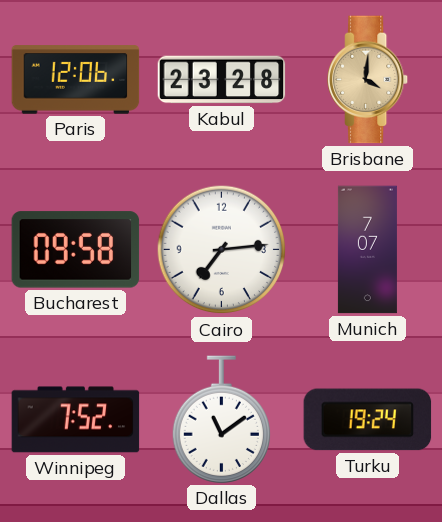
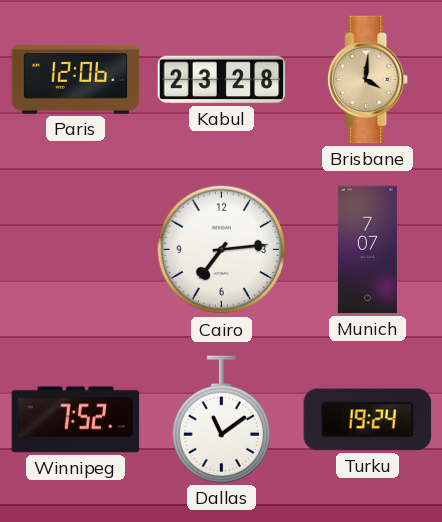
Bucharest: 09:58 -> none
